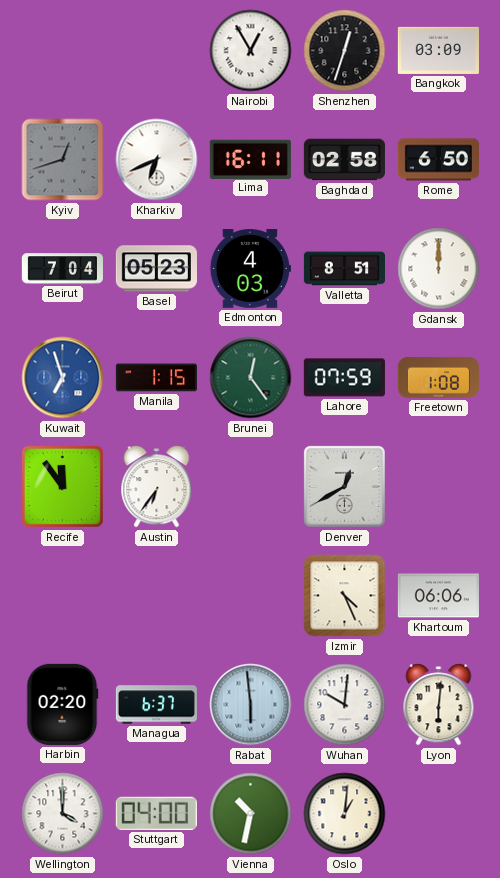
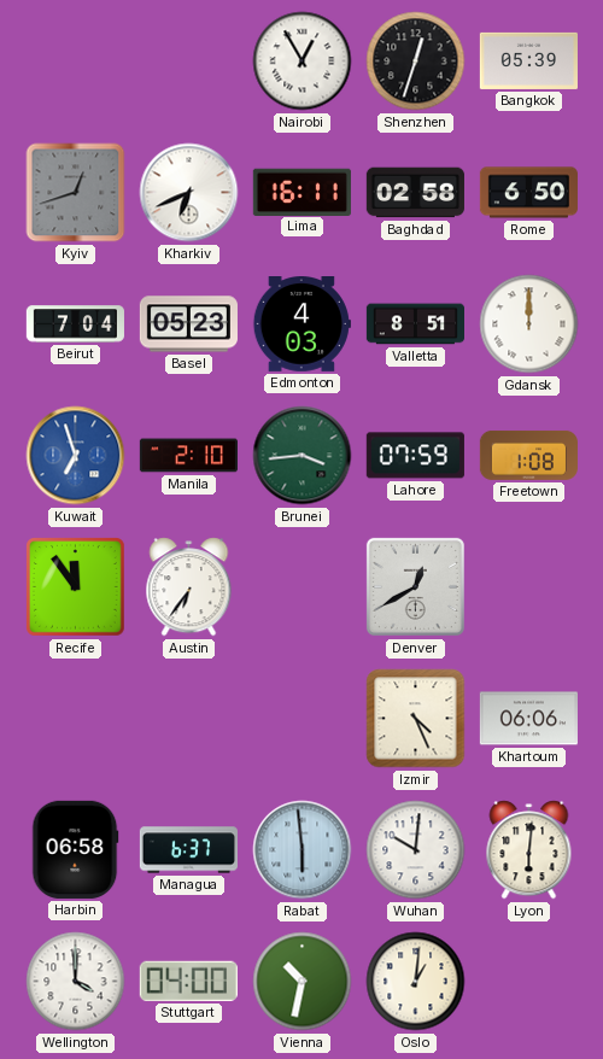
Bangkok: 03:09 -> 05:39
Manila: 1:15 -> 2:10
Brunei: 12:24 -> 3:44
Harbin: 02:20 -> 06:58
